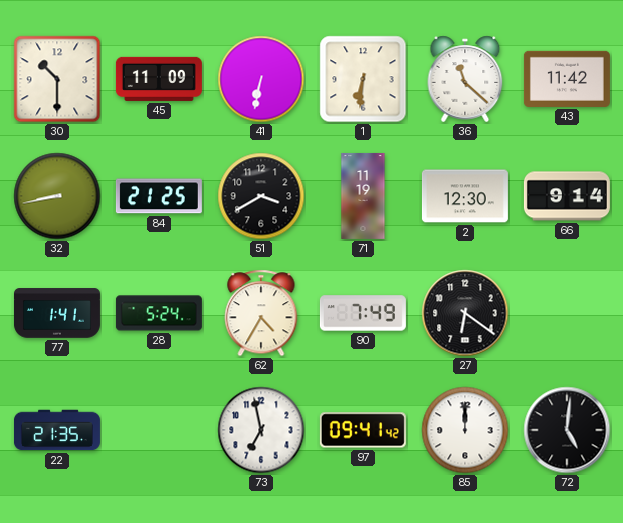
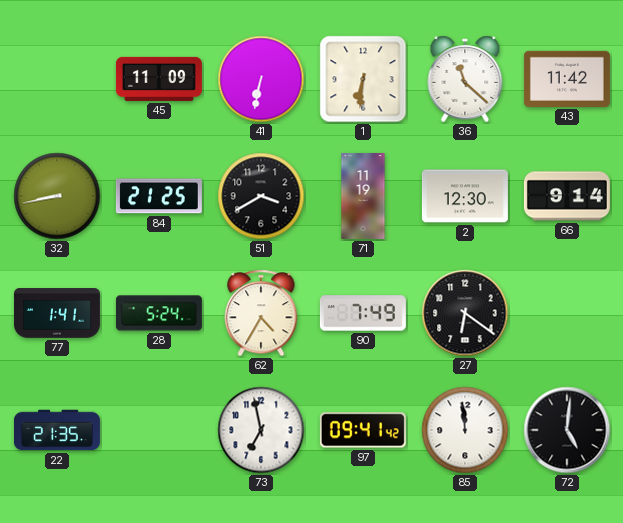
30: 10:30 -> none
85: 12:00 -> 11:59
